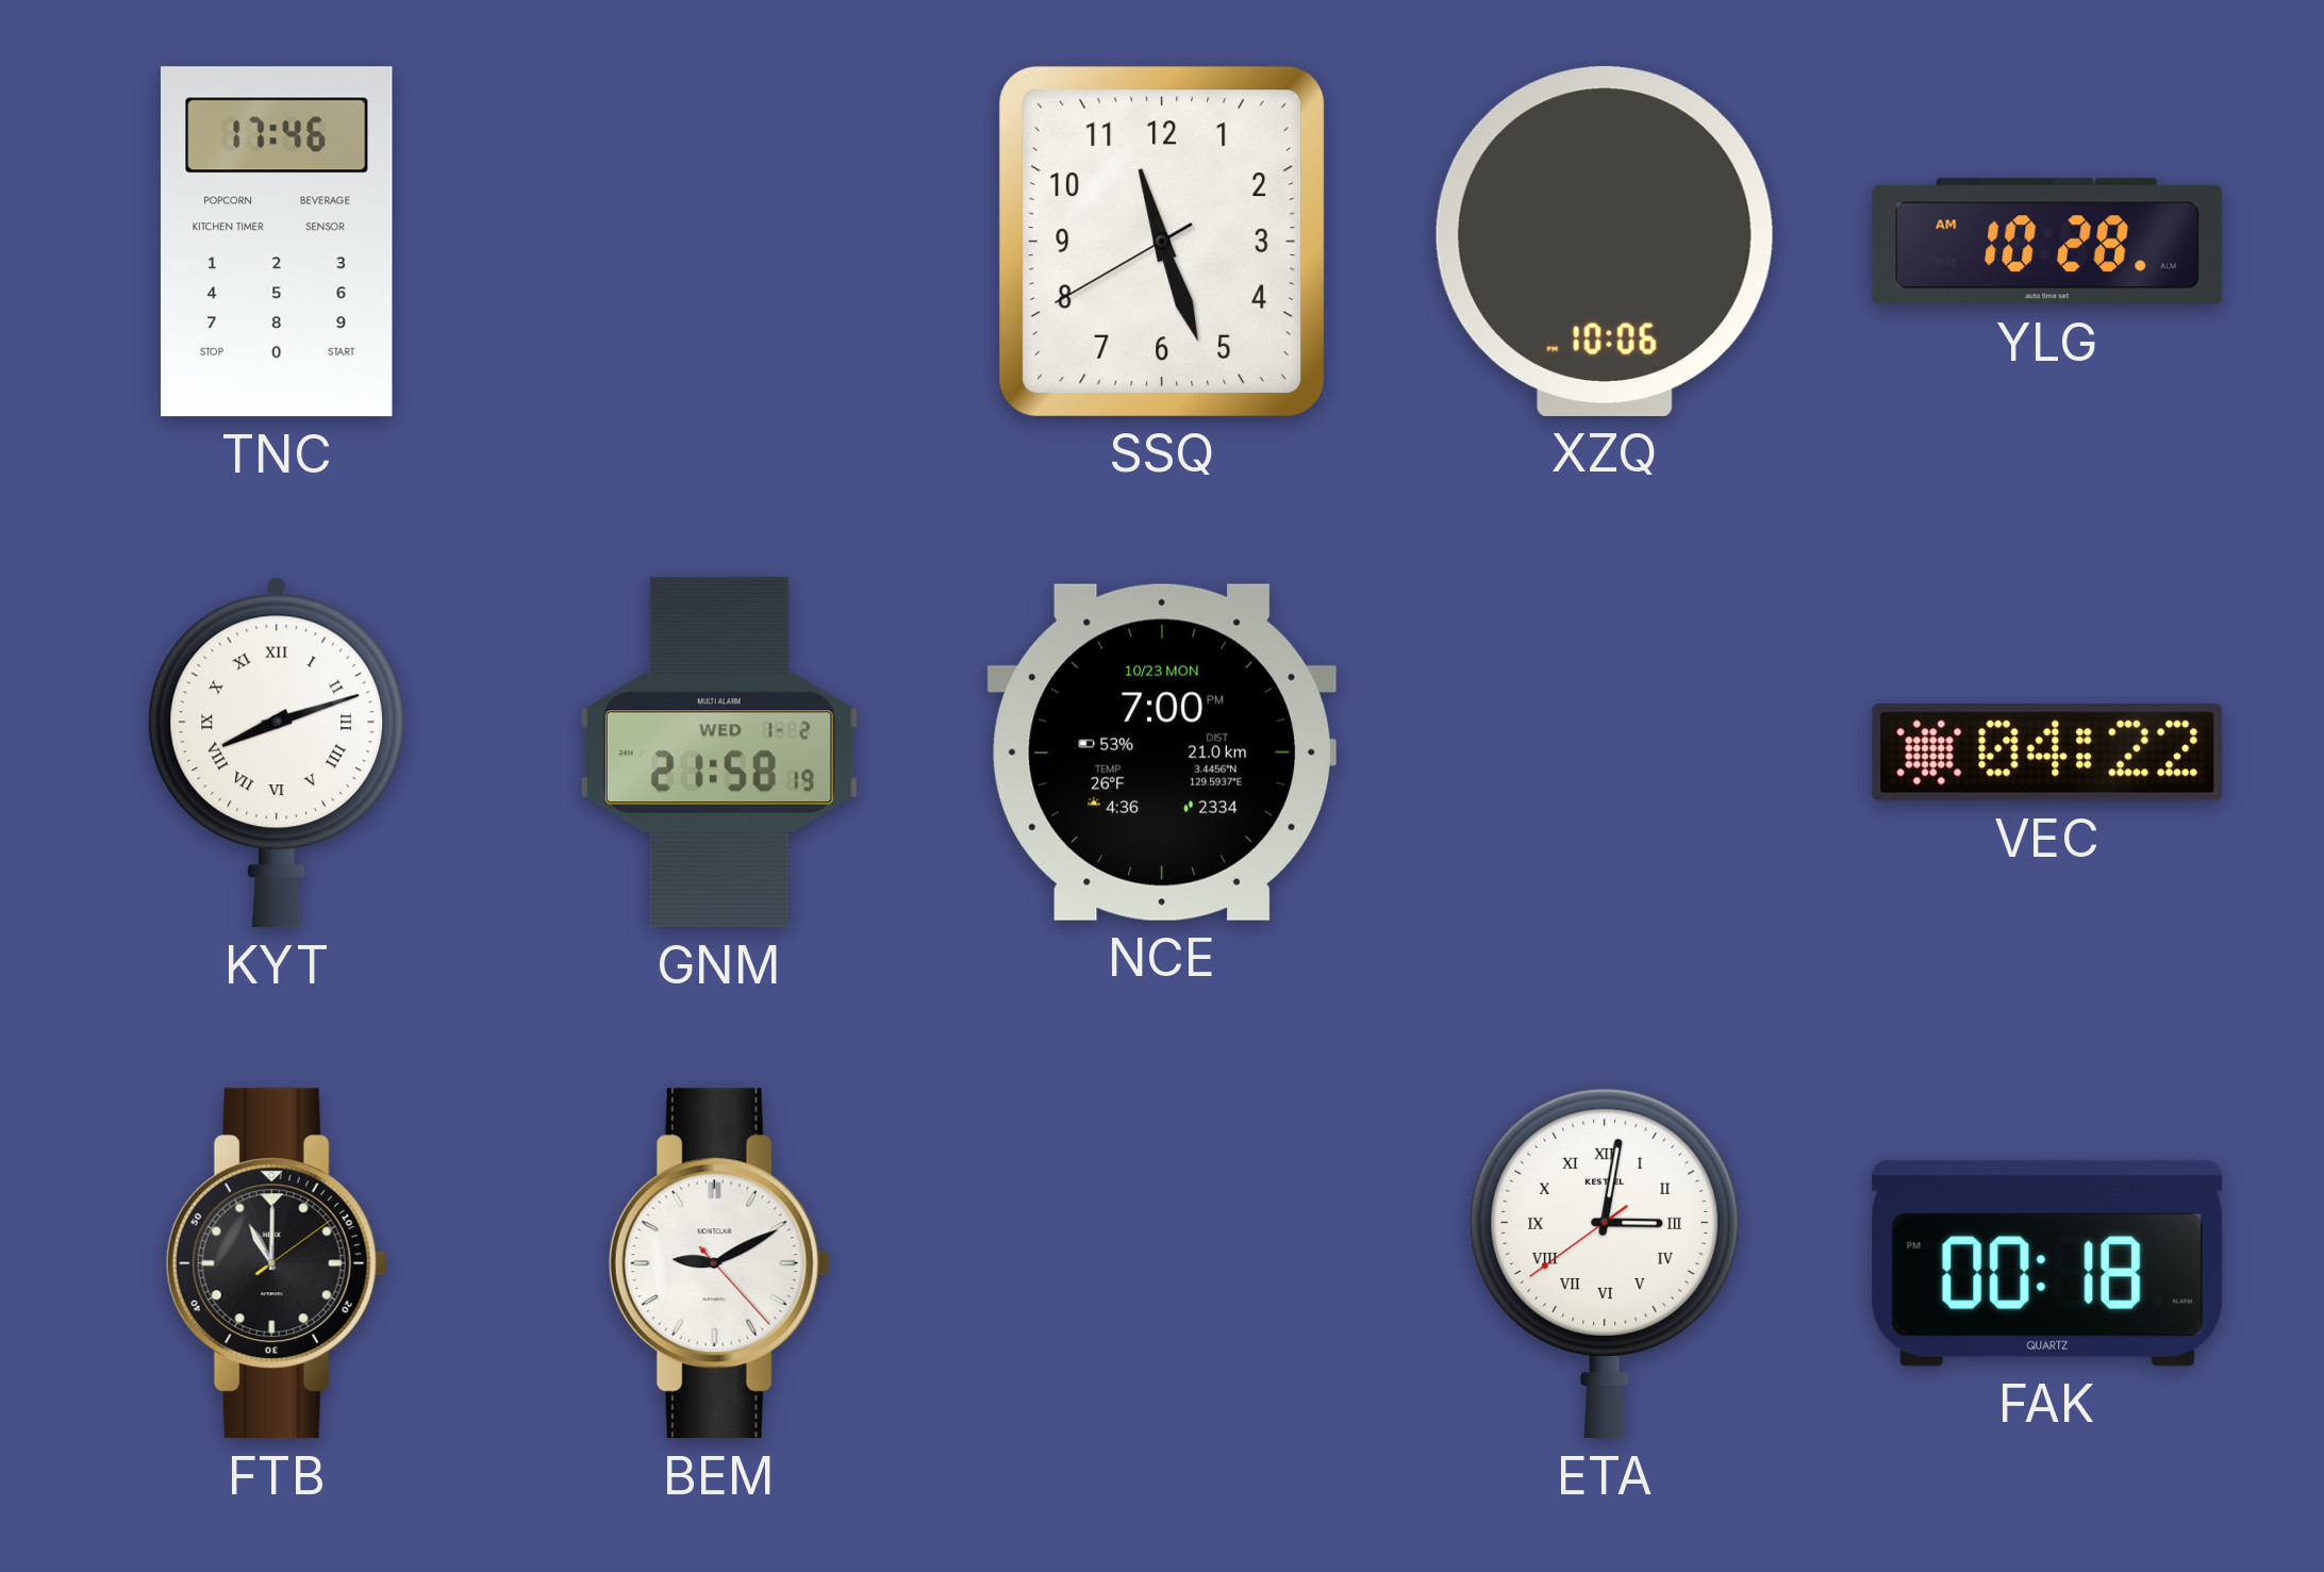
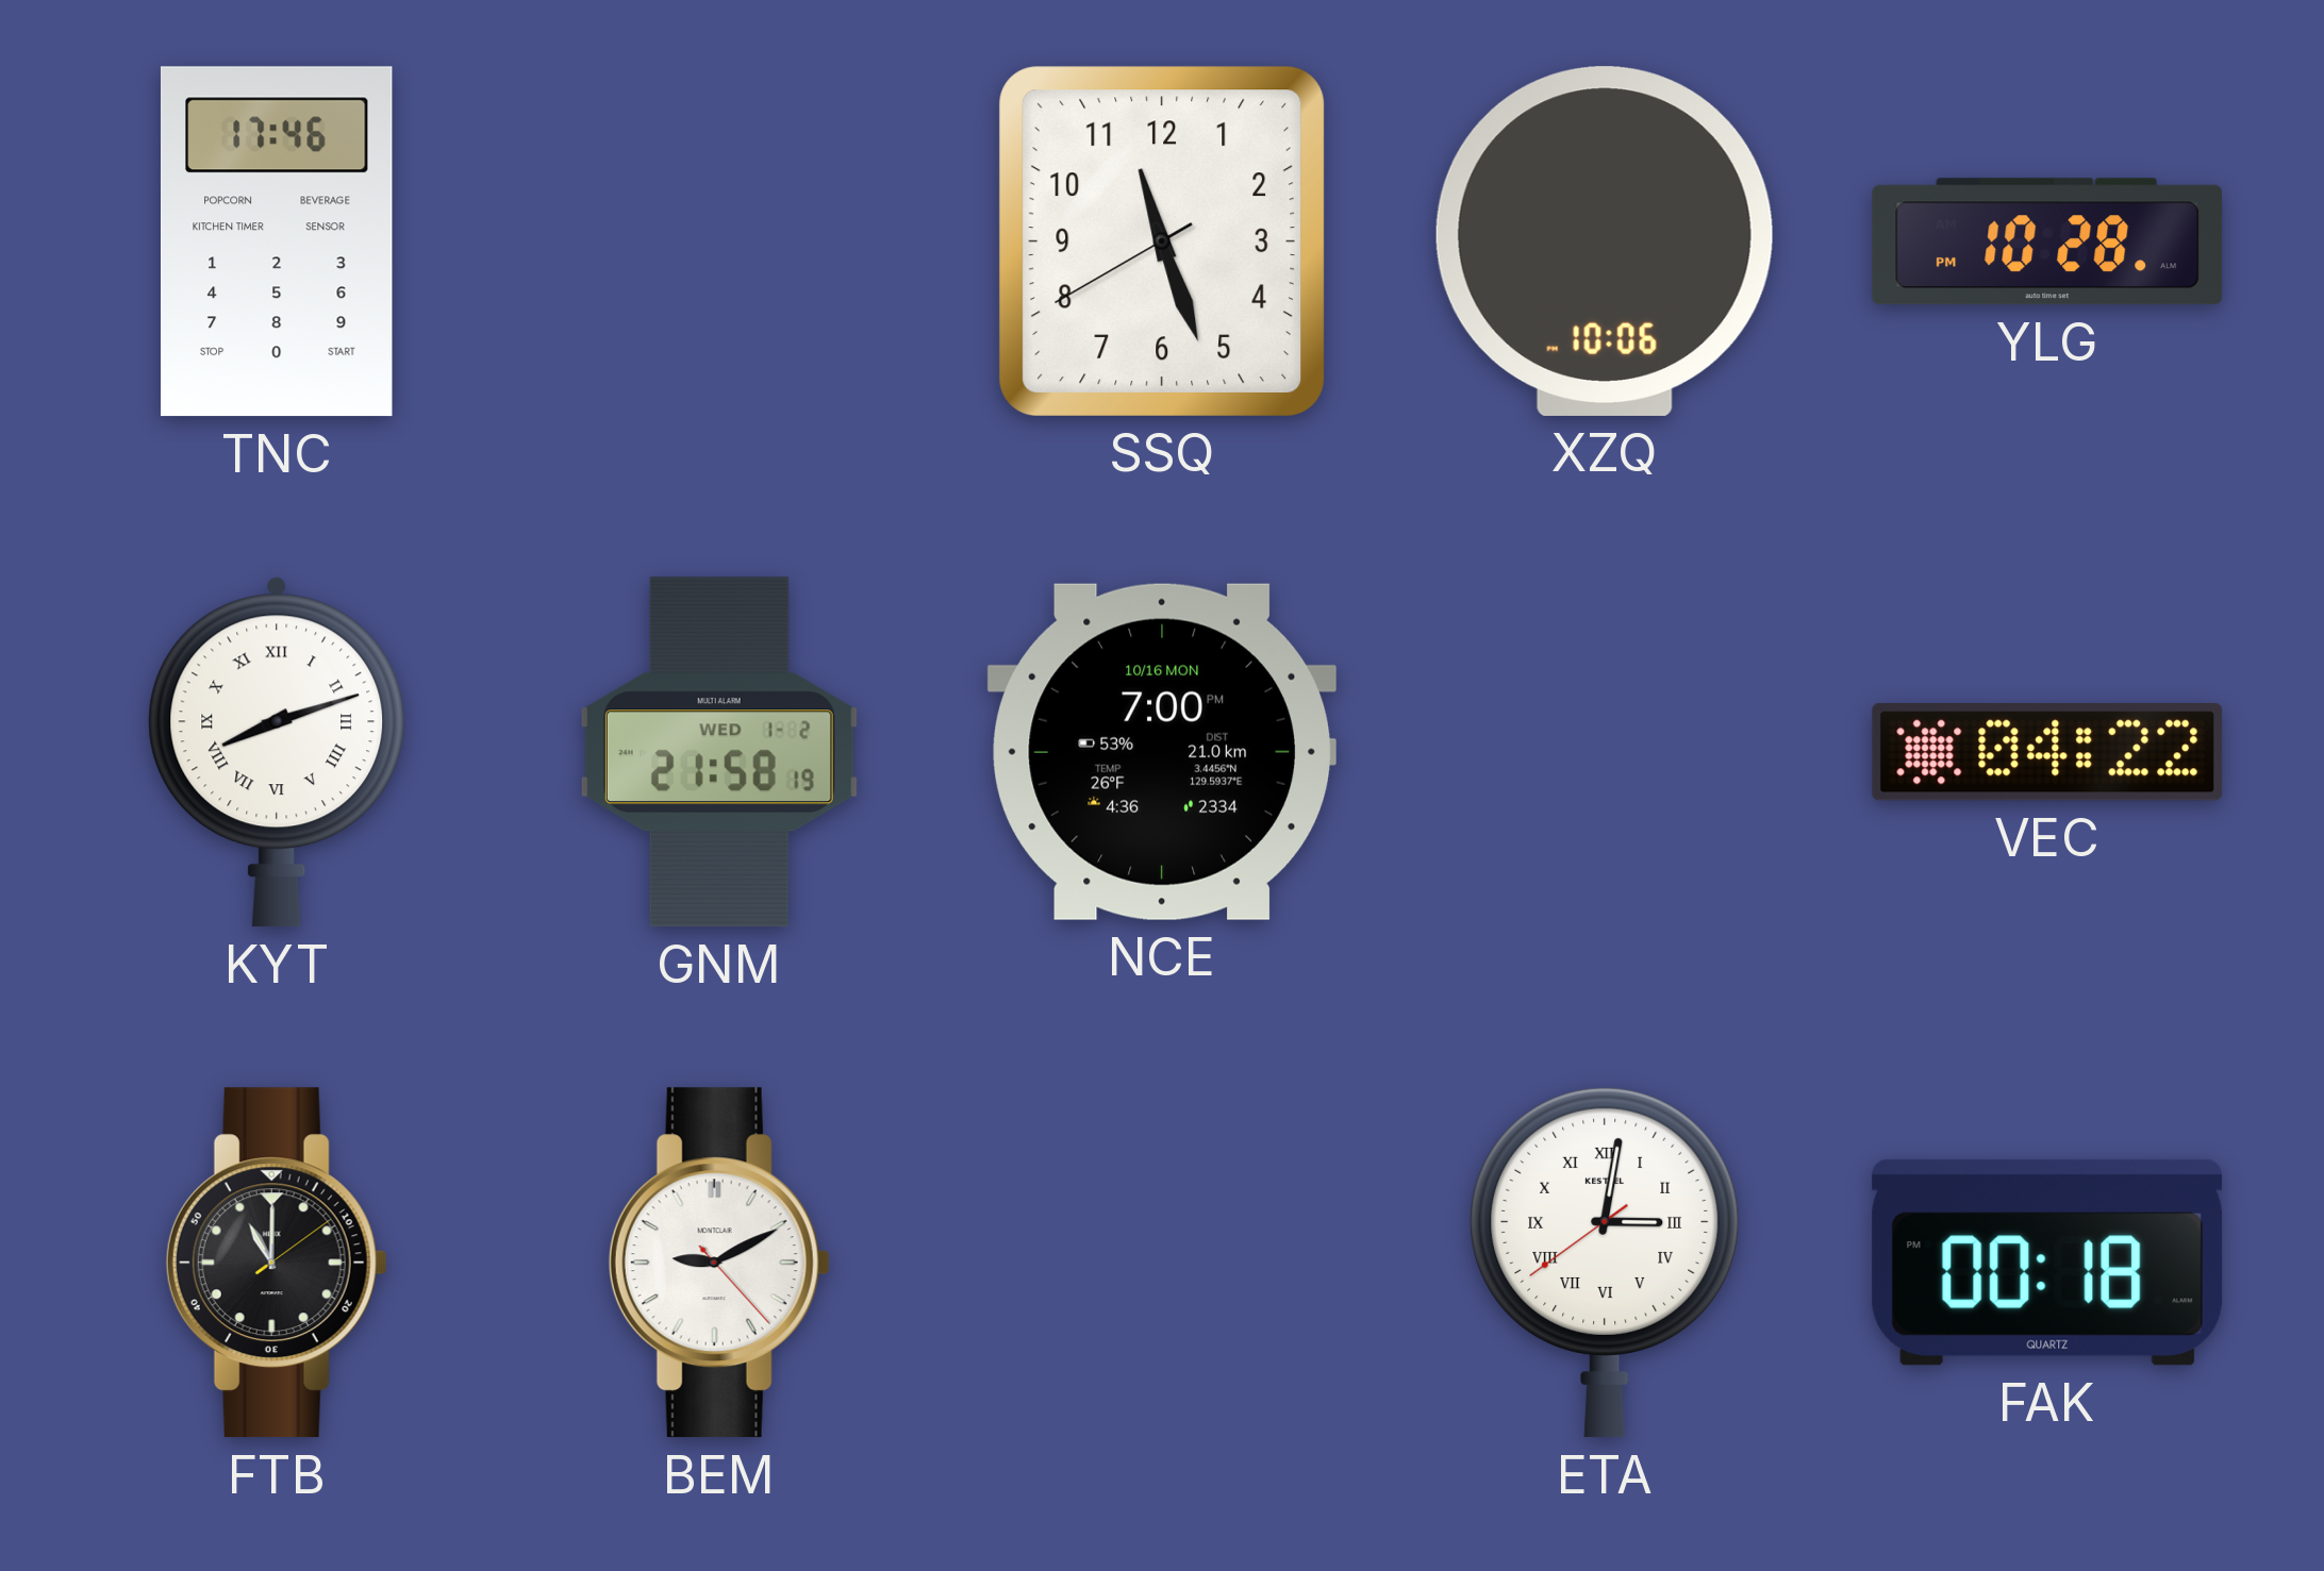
YLG: 10:28 AM -> 10:28 PM
NCE date: 10/23 MON -> 10/16 MON
